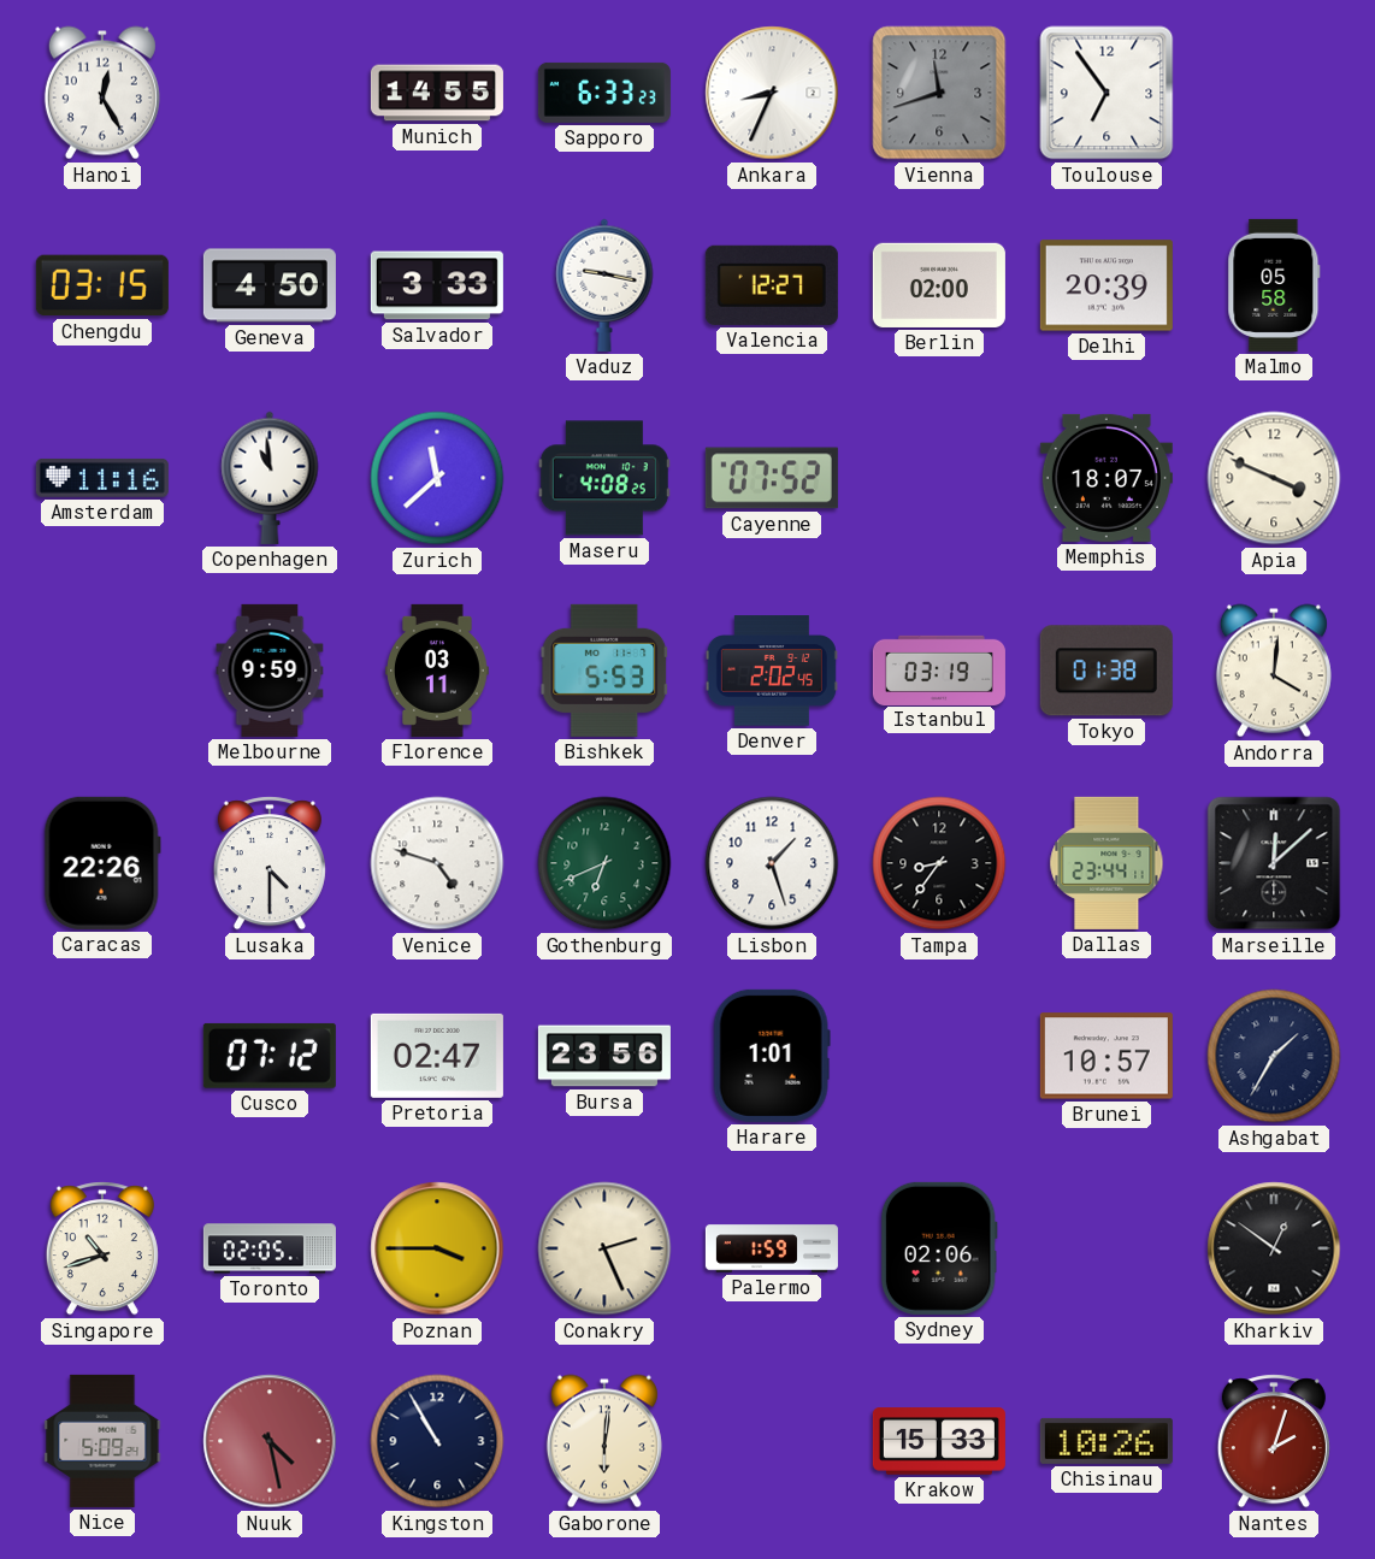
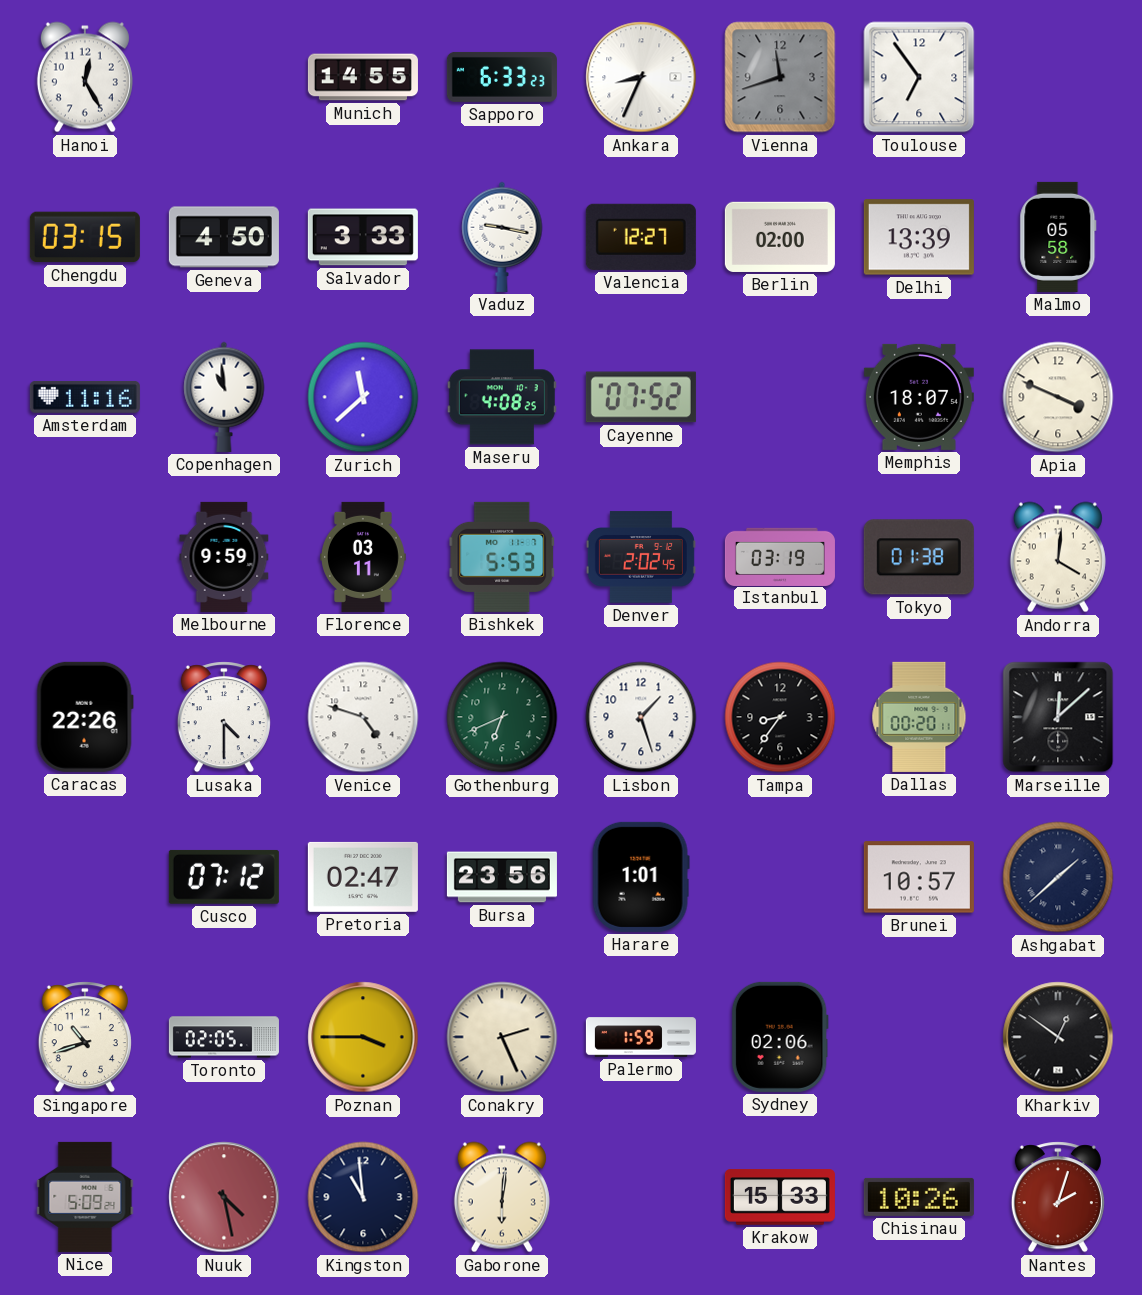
Delhi: 20:39 -> 13:39
Dallas: 23:44 -> 00:20
Ashgabat: 1:35 -> 1:38
Kingston: 10:55 -> 10:59
